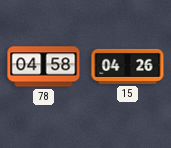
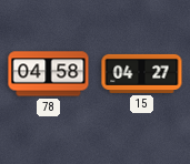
15: 04:26 -> 04:27
